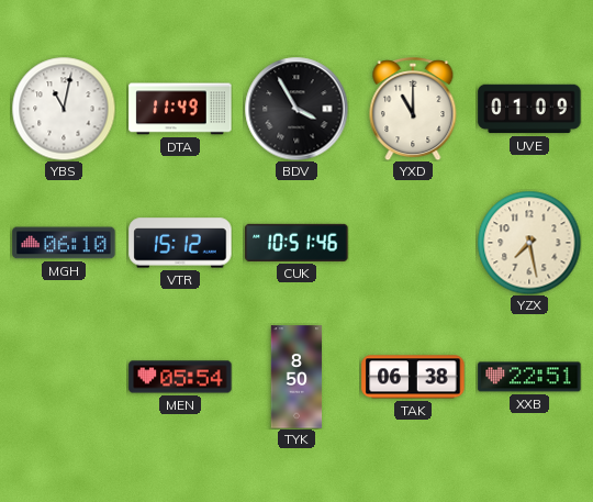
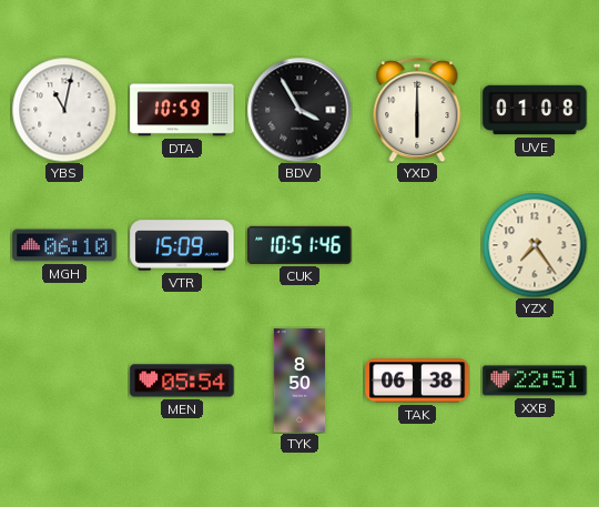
DTA: 11:49 -> 10:59
YXD: 11:00 -> 6:00
UVE: 01:09 -> 01:08
VTR: 15:12 -> 15:09
YZX: 7:28 -> 7:24
